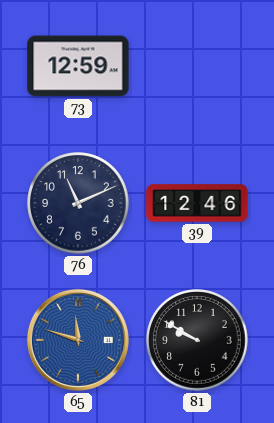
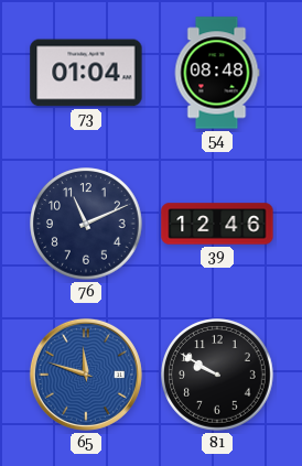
73: 12:59 -> 01:04
54: none -> 08:48
